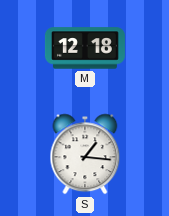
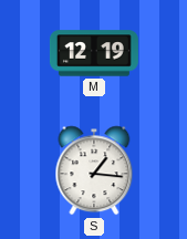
M: 12:18 -> 12:19
